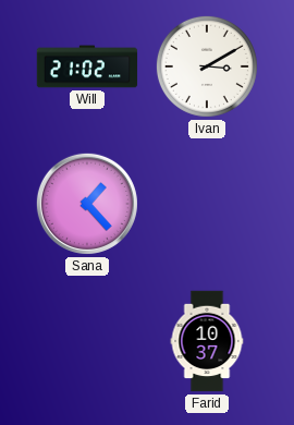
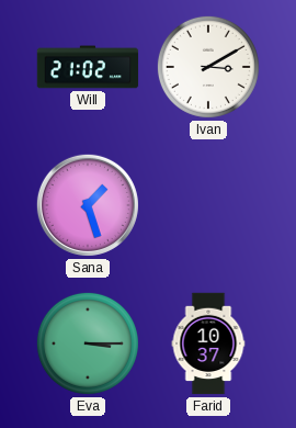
Sana: 1:23 -> 1:27
Eva: none -> 3:15
